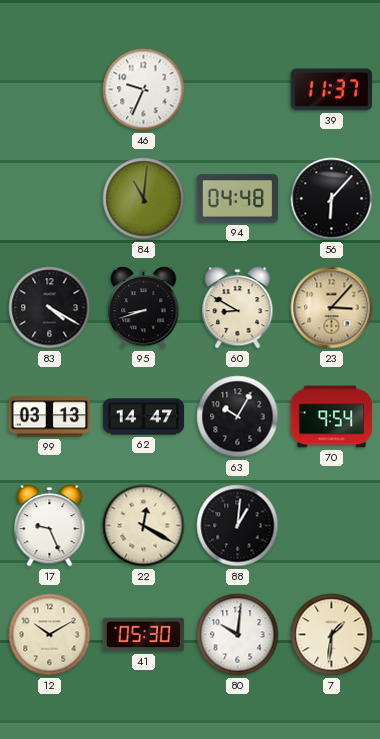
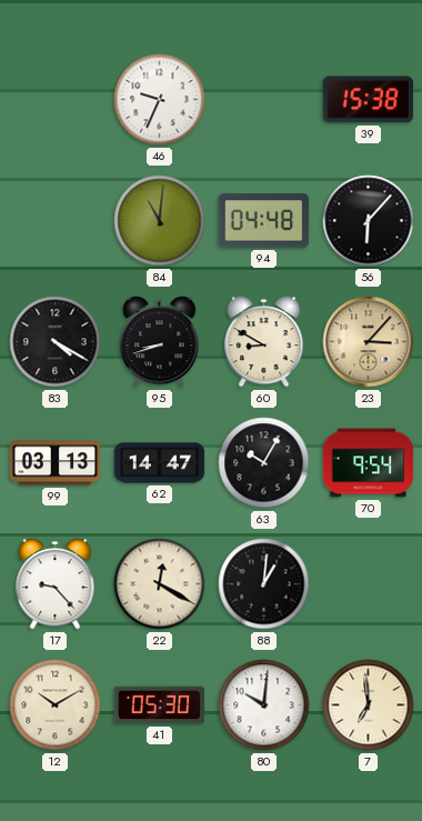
39: 11:37 -> 15:38
17: 9:26 -> 9:23
7: 1:31 -> 6:59
